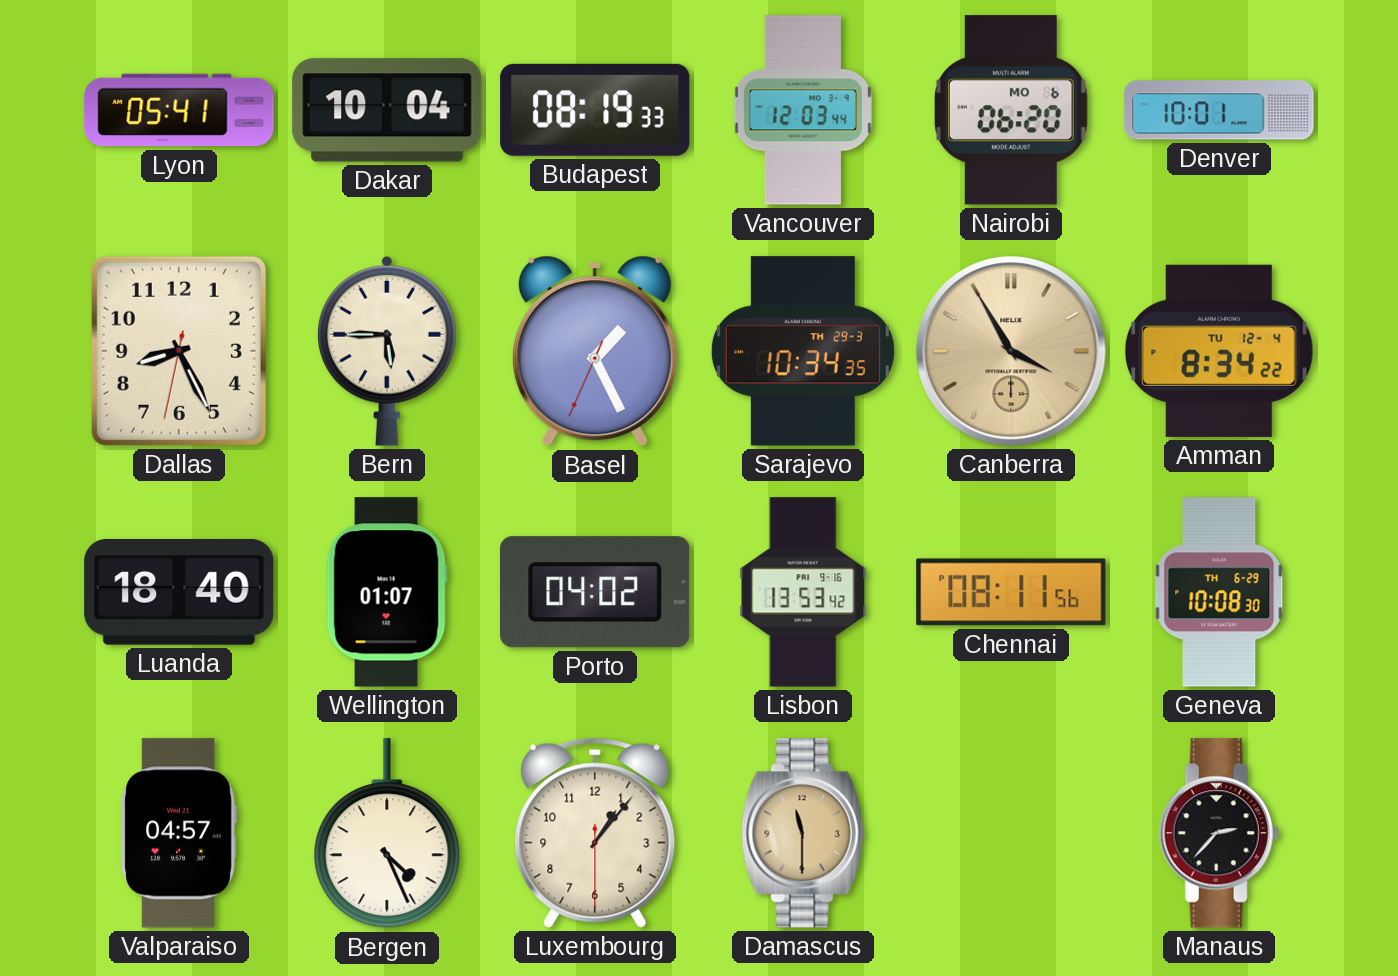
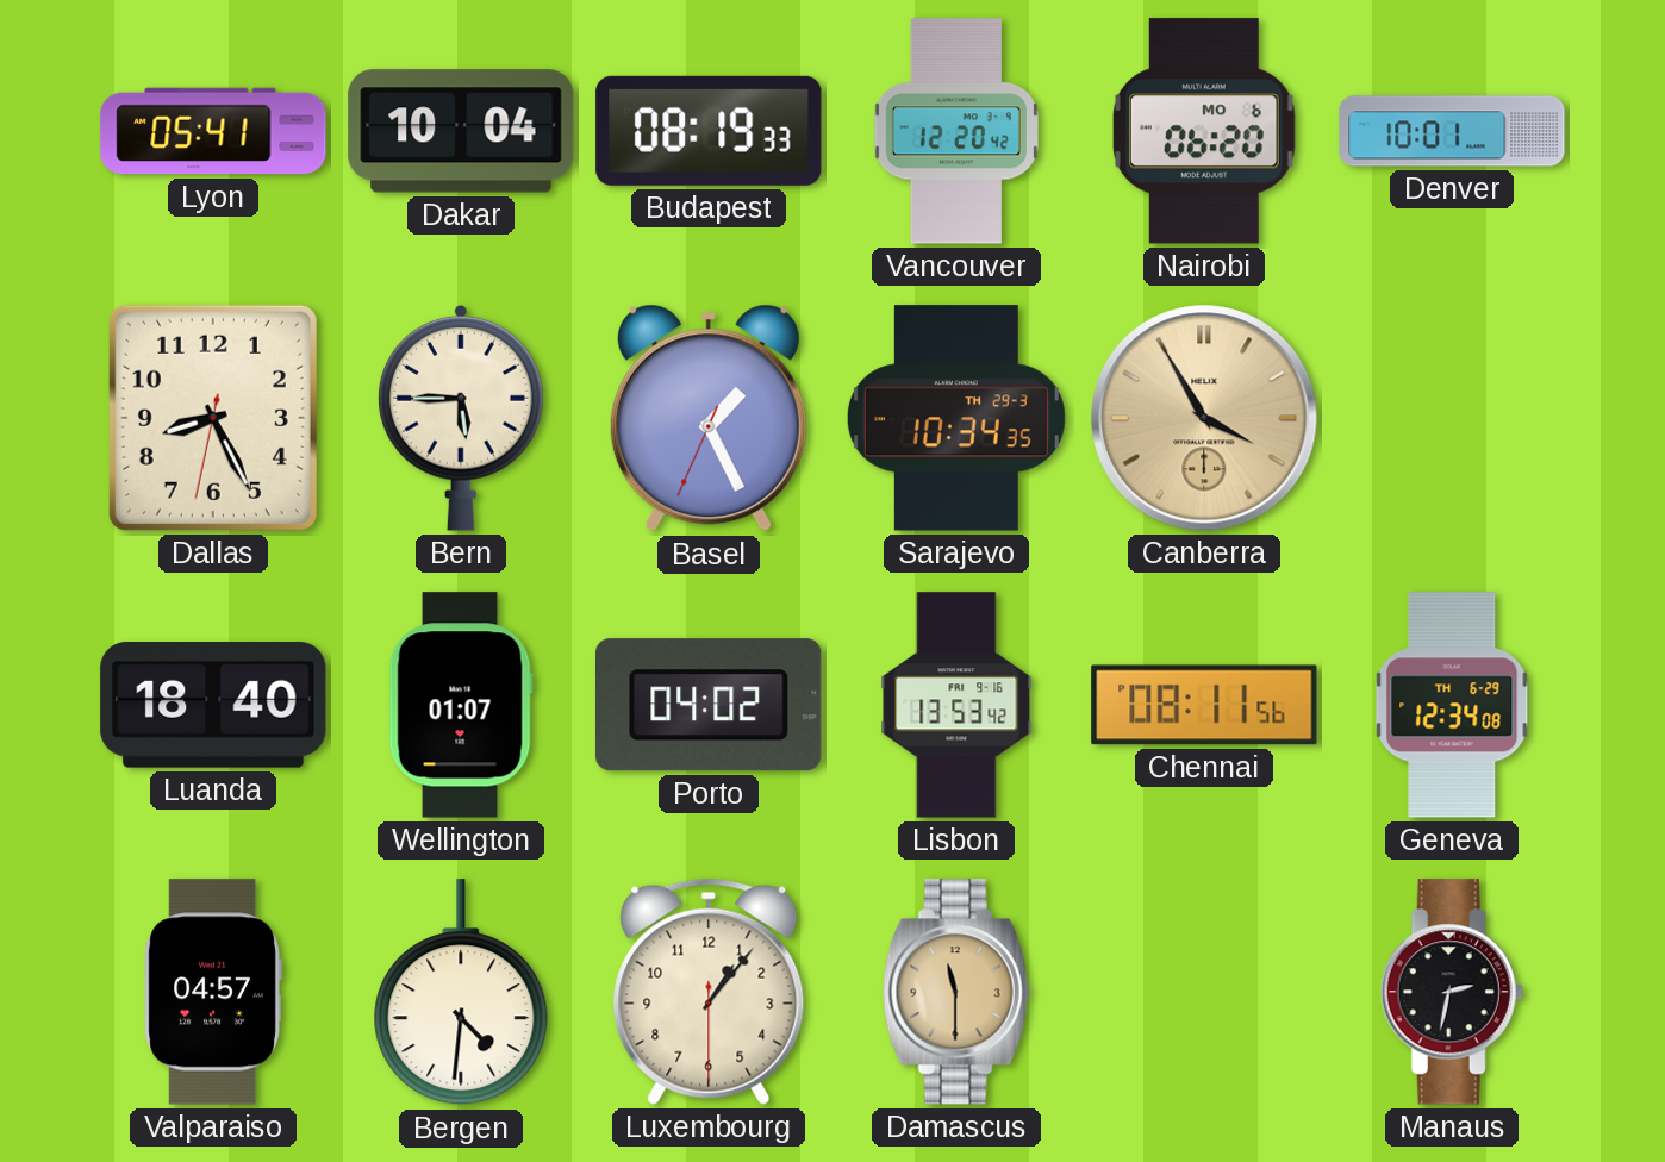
Vancouver: 12:03 -> 12:20
Amman: 8:34 -> none
Geneva: 10:08 -> 12:34
Bergen: 4:26 -> 4:31
Manaus: 2:37 -> 2:32
